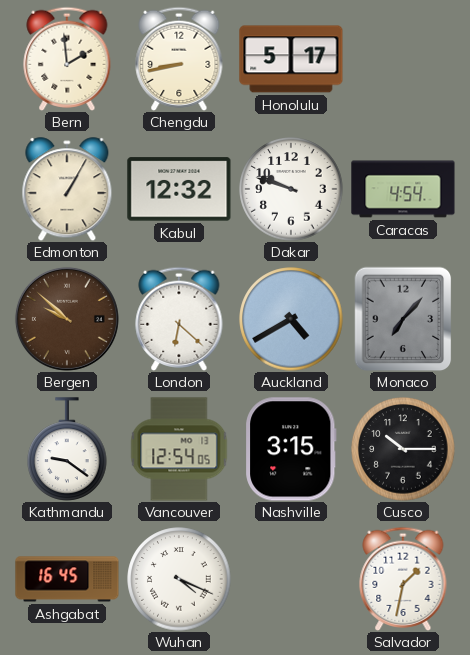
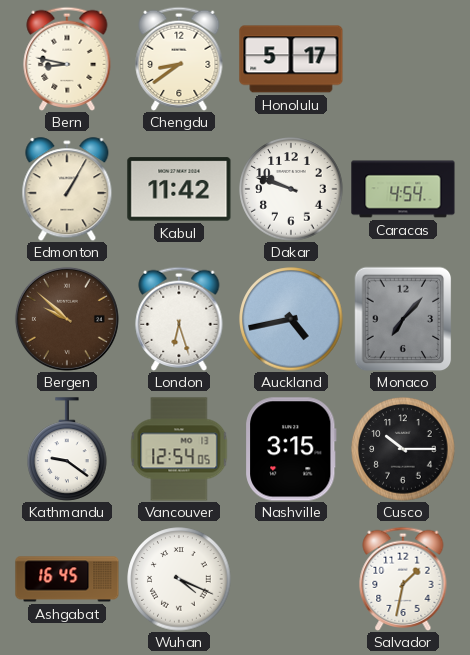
Bern: 1:59 -> 8:47
Chengdu: 8:43 -> 8:39
Kabul: 12:32 -> 11:42
London: 6:22 -> 6:27
Auckland: 4:40 -> 4:43
